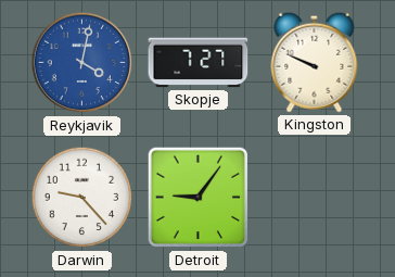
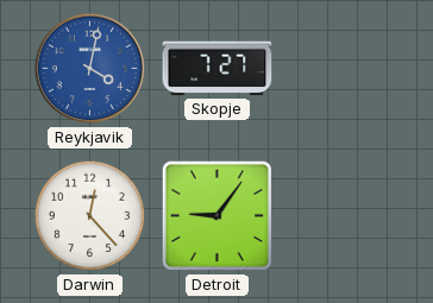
Kingston: 9:49 -> none
Darwin: 9:23 -> 12:23
